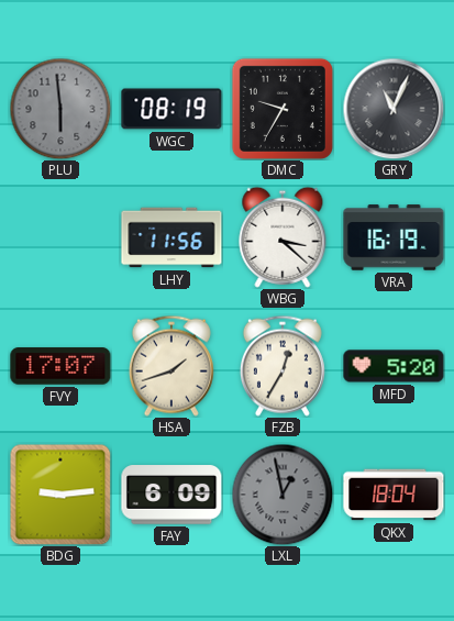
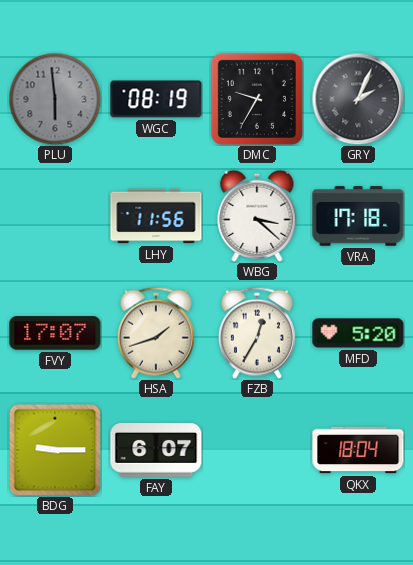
GRY: 11:04 -> 2:04
VRA: 16:19 -> 17:18
BDG: 9:14 -> 9:15
FAY: 6:09 -> 6:07
LXL: 12:58 -> none
